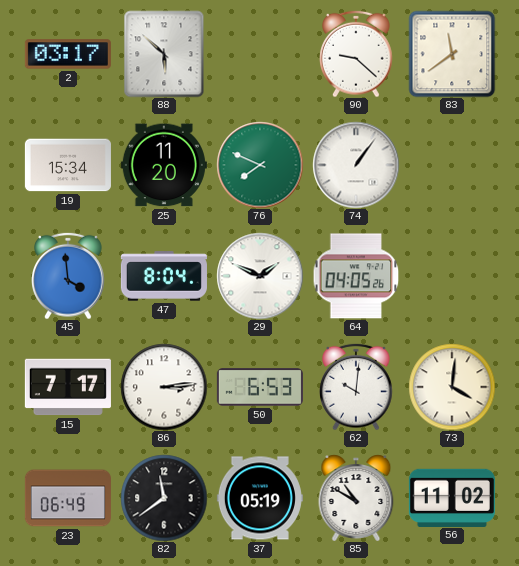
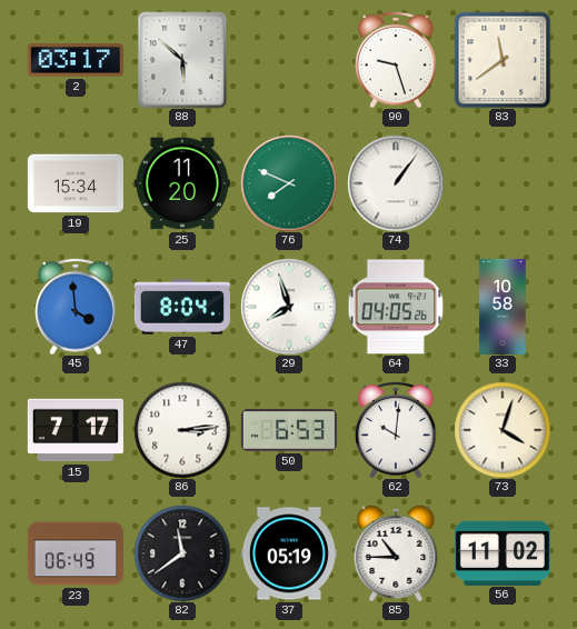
90: 9:22 -> 9:27
29: 1:49 -> 7:57
33: none -> 10:58
73: 4:01 -> 4:03
85: 10:50 -> 10:45
